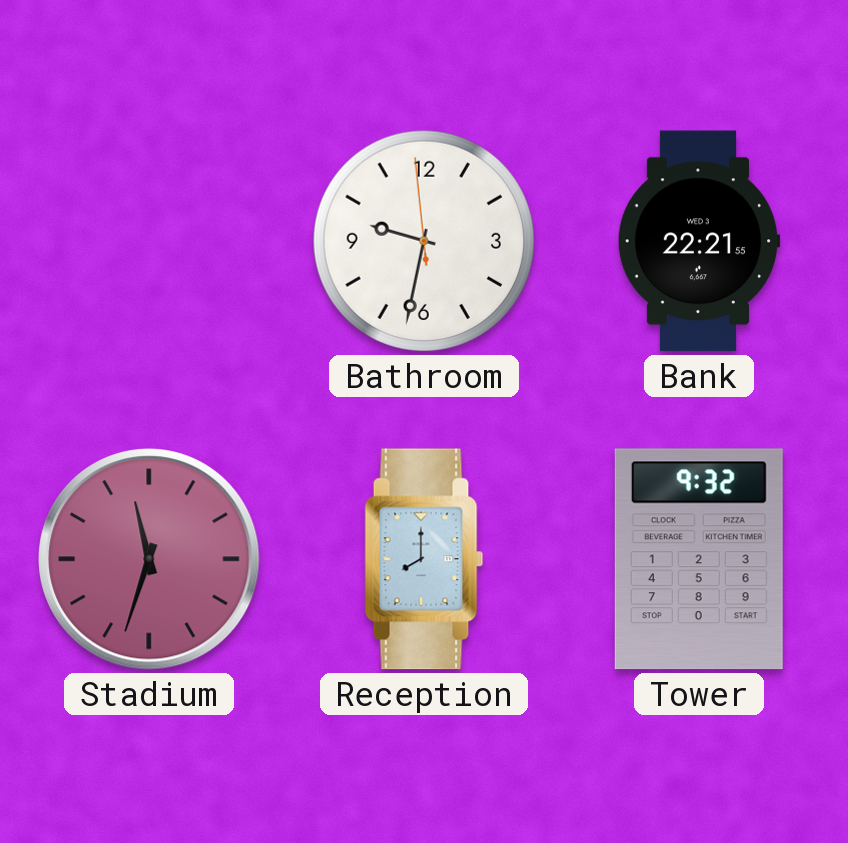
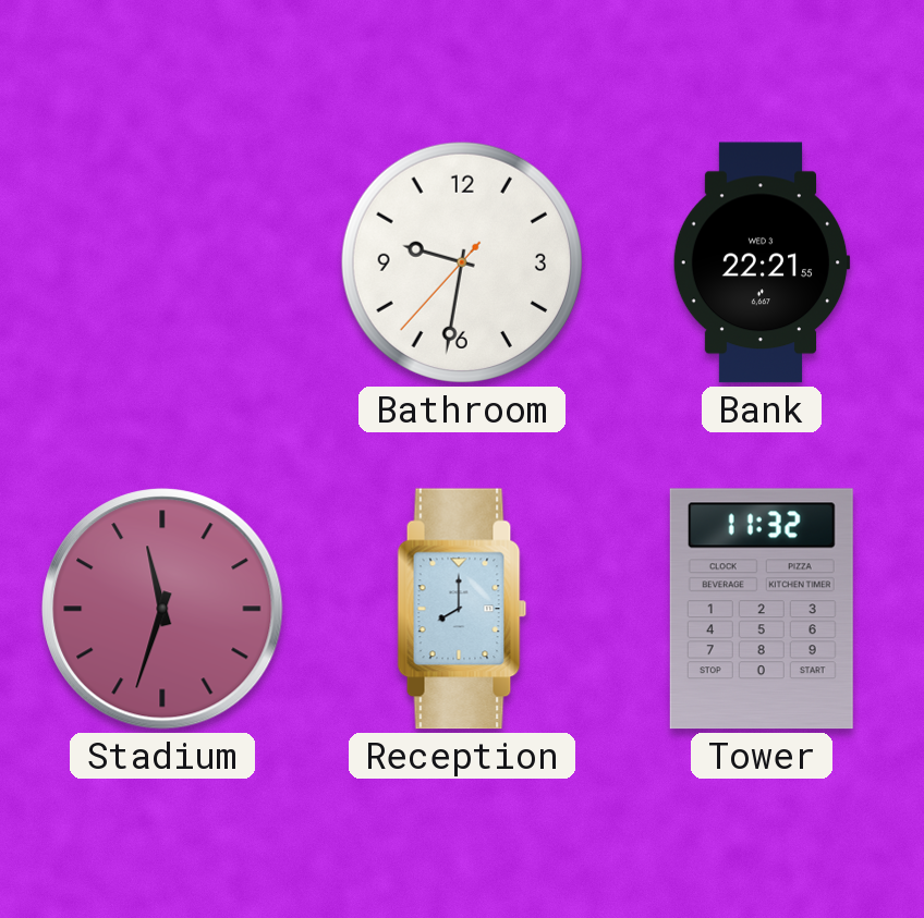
Bathroom: 9:31:59 -> 9:31:37
Tower: 9:32 -> 11:32
